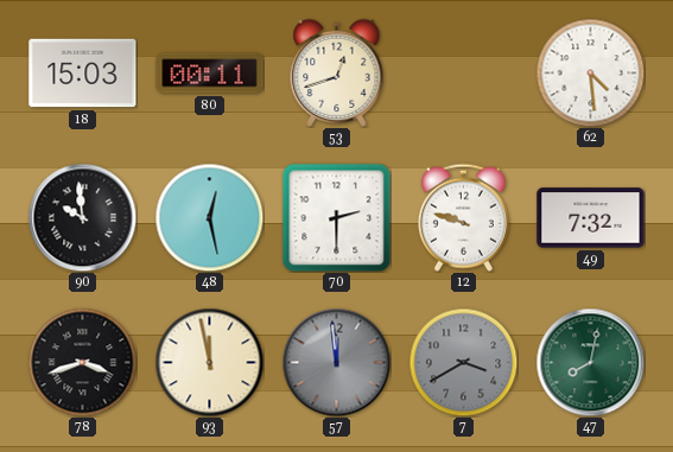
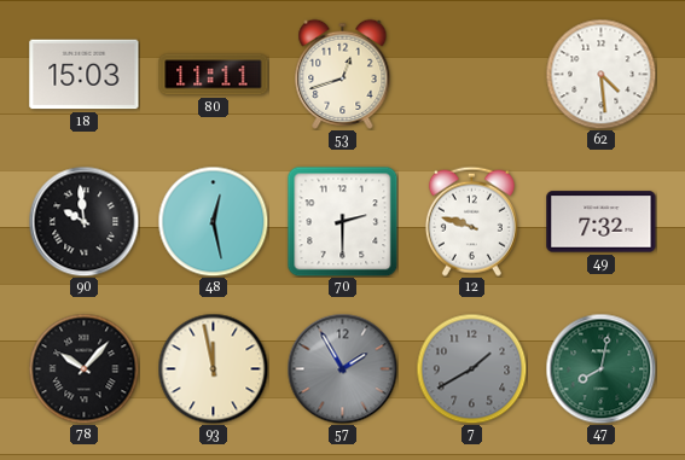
80: 00:11 -> 11:11
78: 3:42 -> 10:07
57: 11:59 -> 1:55
7: 3:40 -> 1:40
